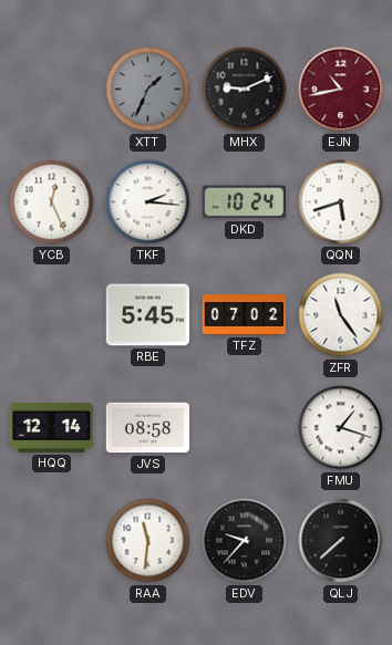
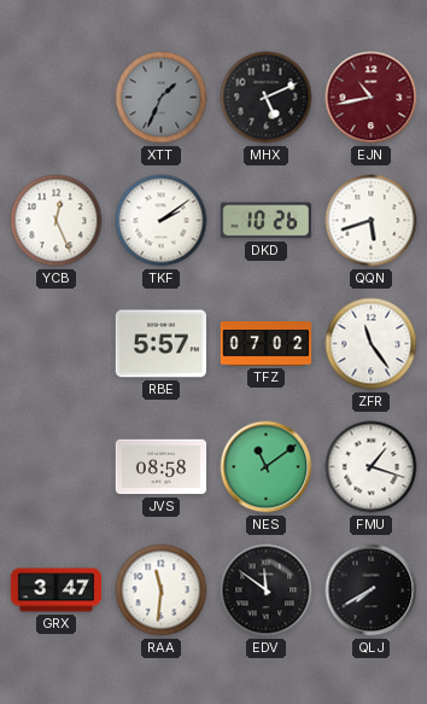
MHX: 9:11 -> 5:11
TKF: 2:16 -> 2:09
DKD: 10:24 -> 10:26
RBE: 5:45 -> 5:57
HQQ: 12:14 -> none
NES: none -> 11:09
GRX: none -> 3:47
EDV: 9:37 -> 11:51
QLJ: 7:38 -> 7:40
